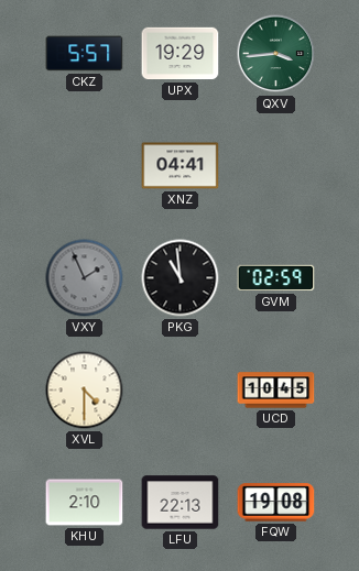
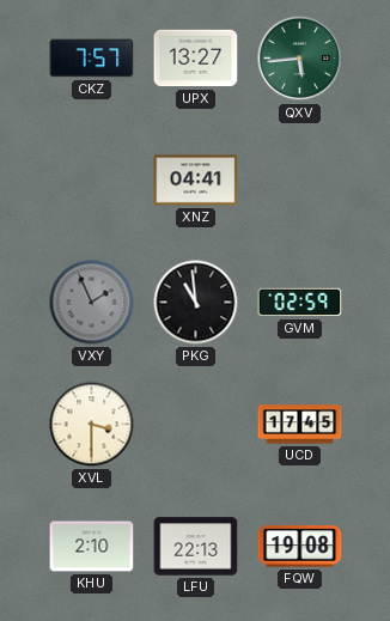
CKZ: 5:57 -> 7:57
UPX: 19:29 -> 13:27
QXV: 3:44 -> 5:44
XVL: 4:30 -> 3:30
UCD: 10:45 -> 17:45
